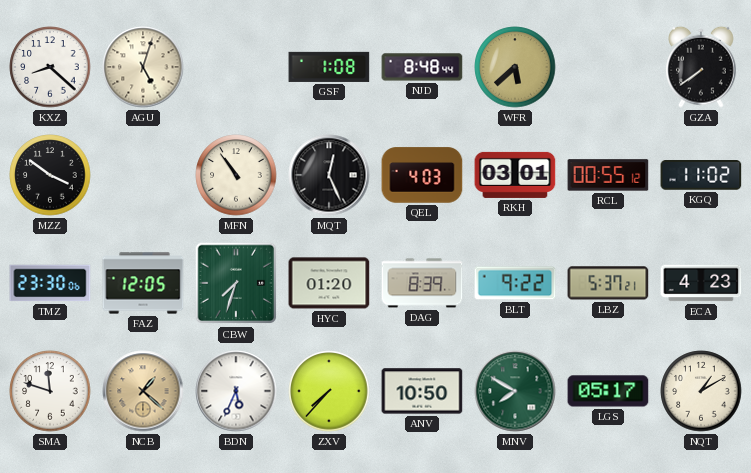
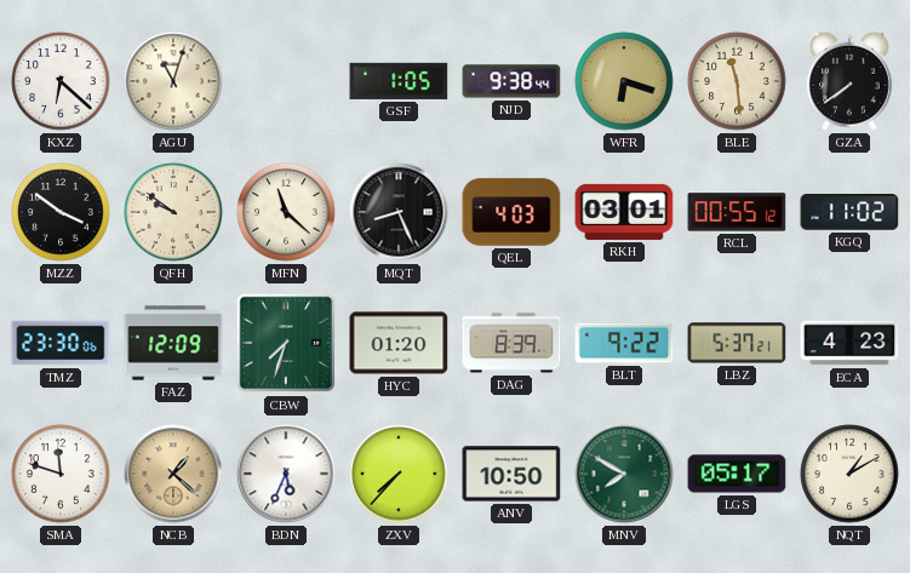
KXZ: 8:22 -> 6:22
AGU: 5:03 -> 11:03
GSF: 1:08 -> 1:05
NJD: 8:48 -> 9:38
WFR: 5:38 -> 6:18
BLE: none -> 11:29
QFH: none -> 9:51
MFN: 10:54 -> 11:22
MQT: 12:26 -> 8:26
FAZ: 12:05 -> 12:09
